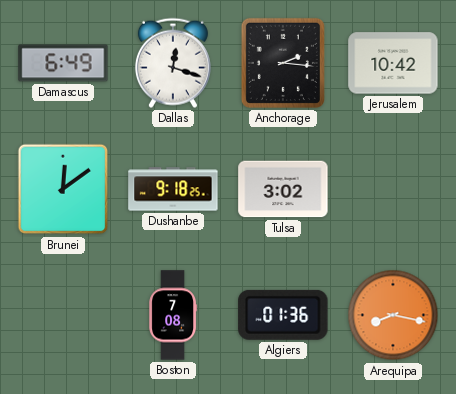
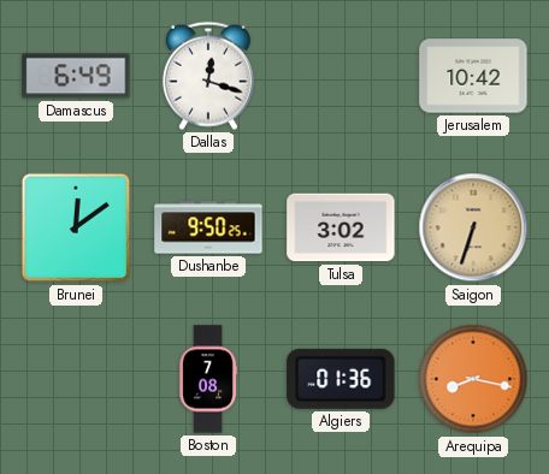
Anchorage: 2:16 -> none
Dushanbe: 9:18 -> 9:50
Saigon: none -> 6:33
